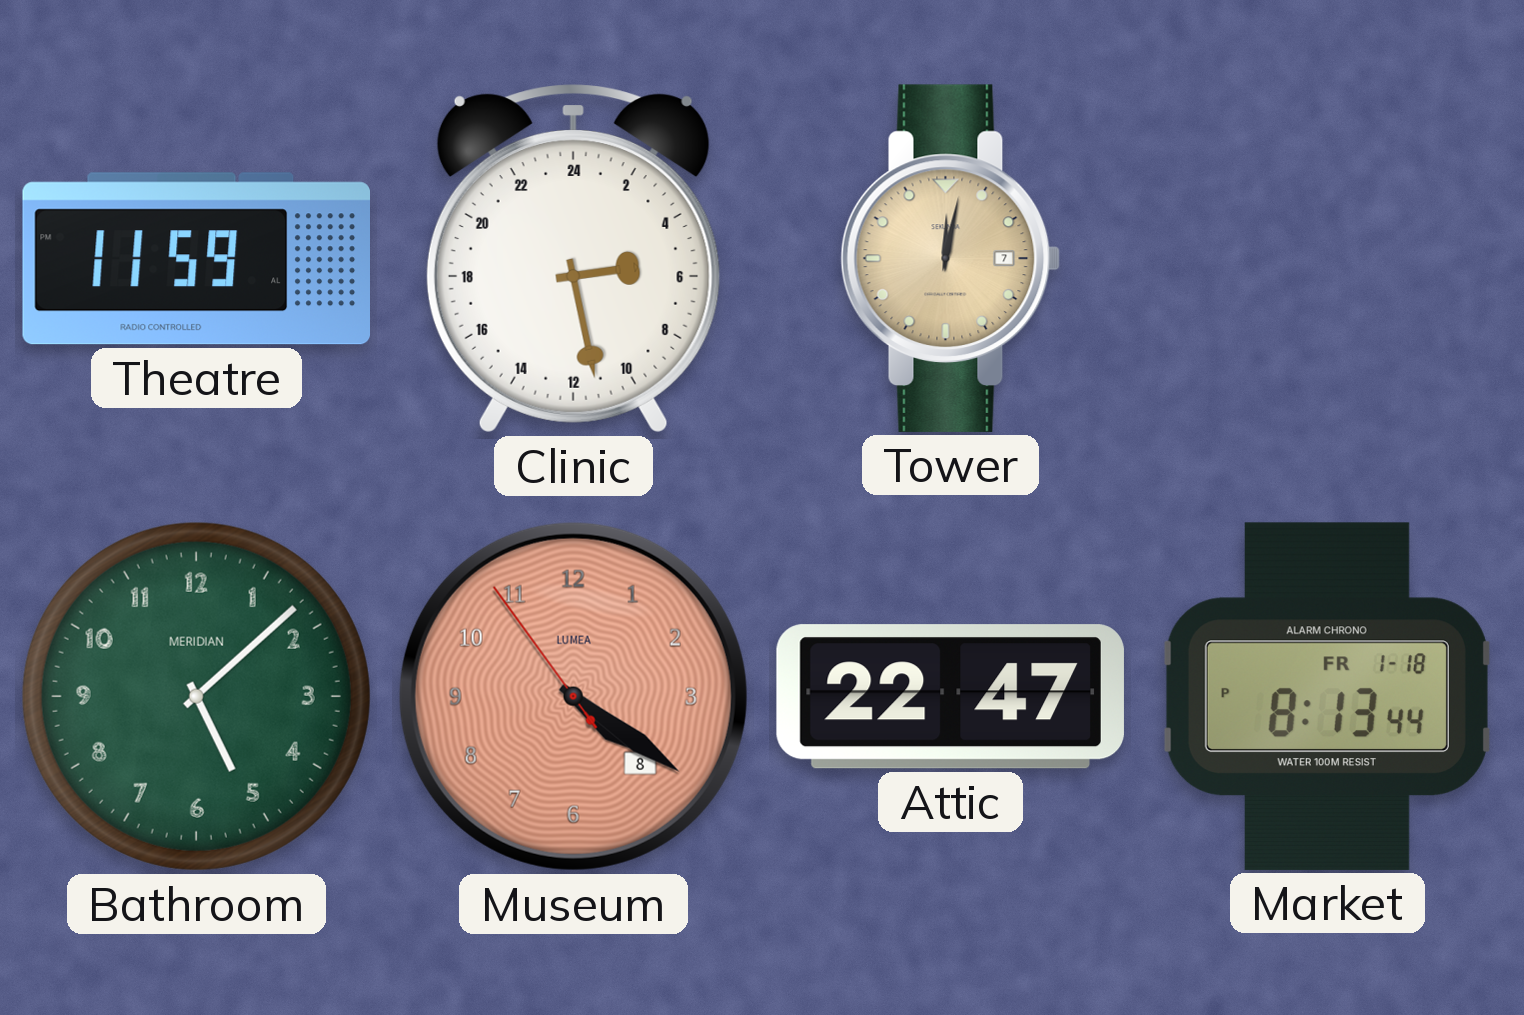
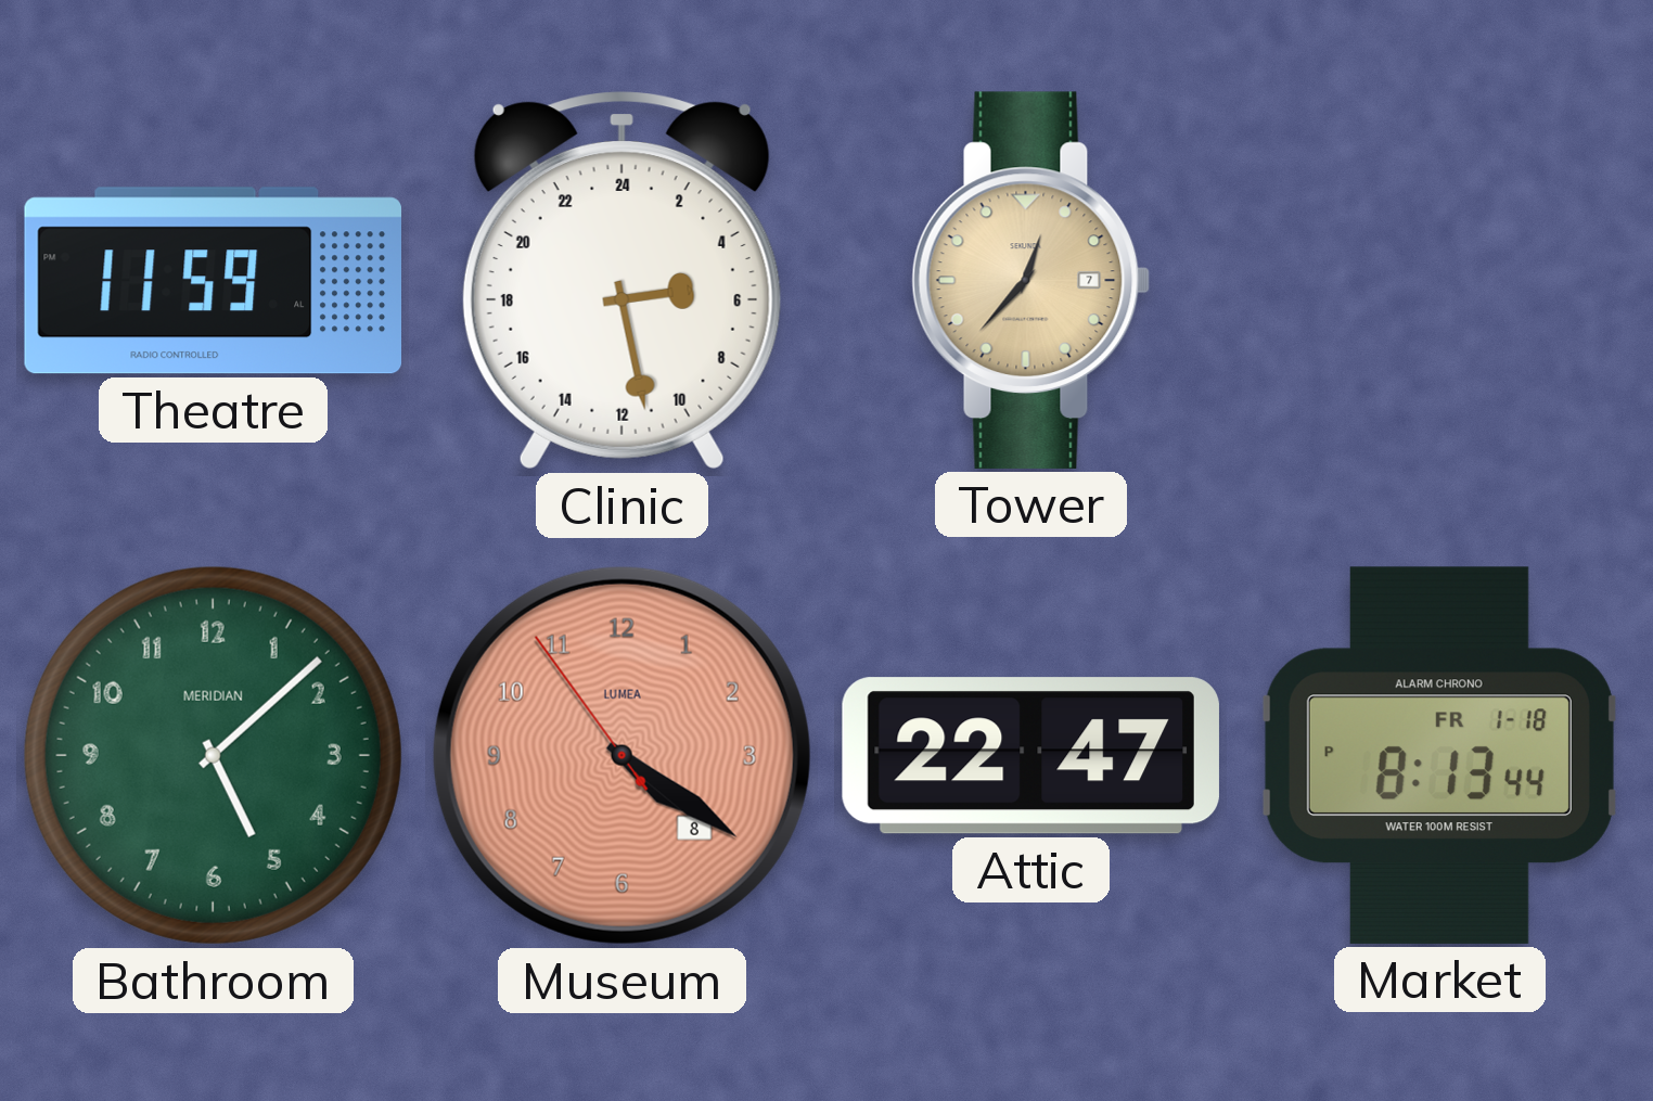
Tower: 12:02 -> 12:37
